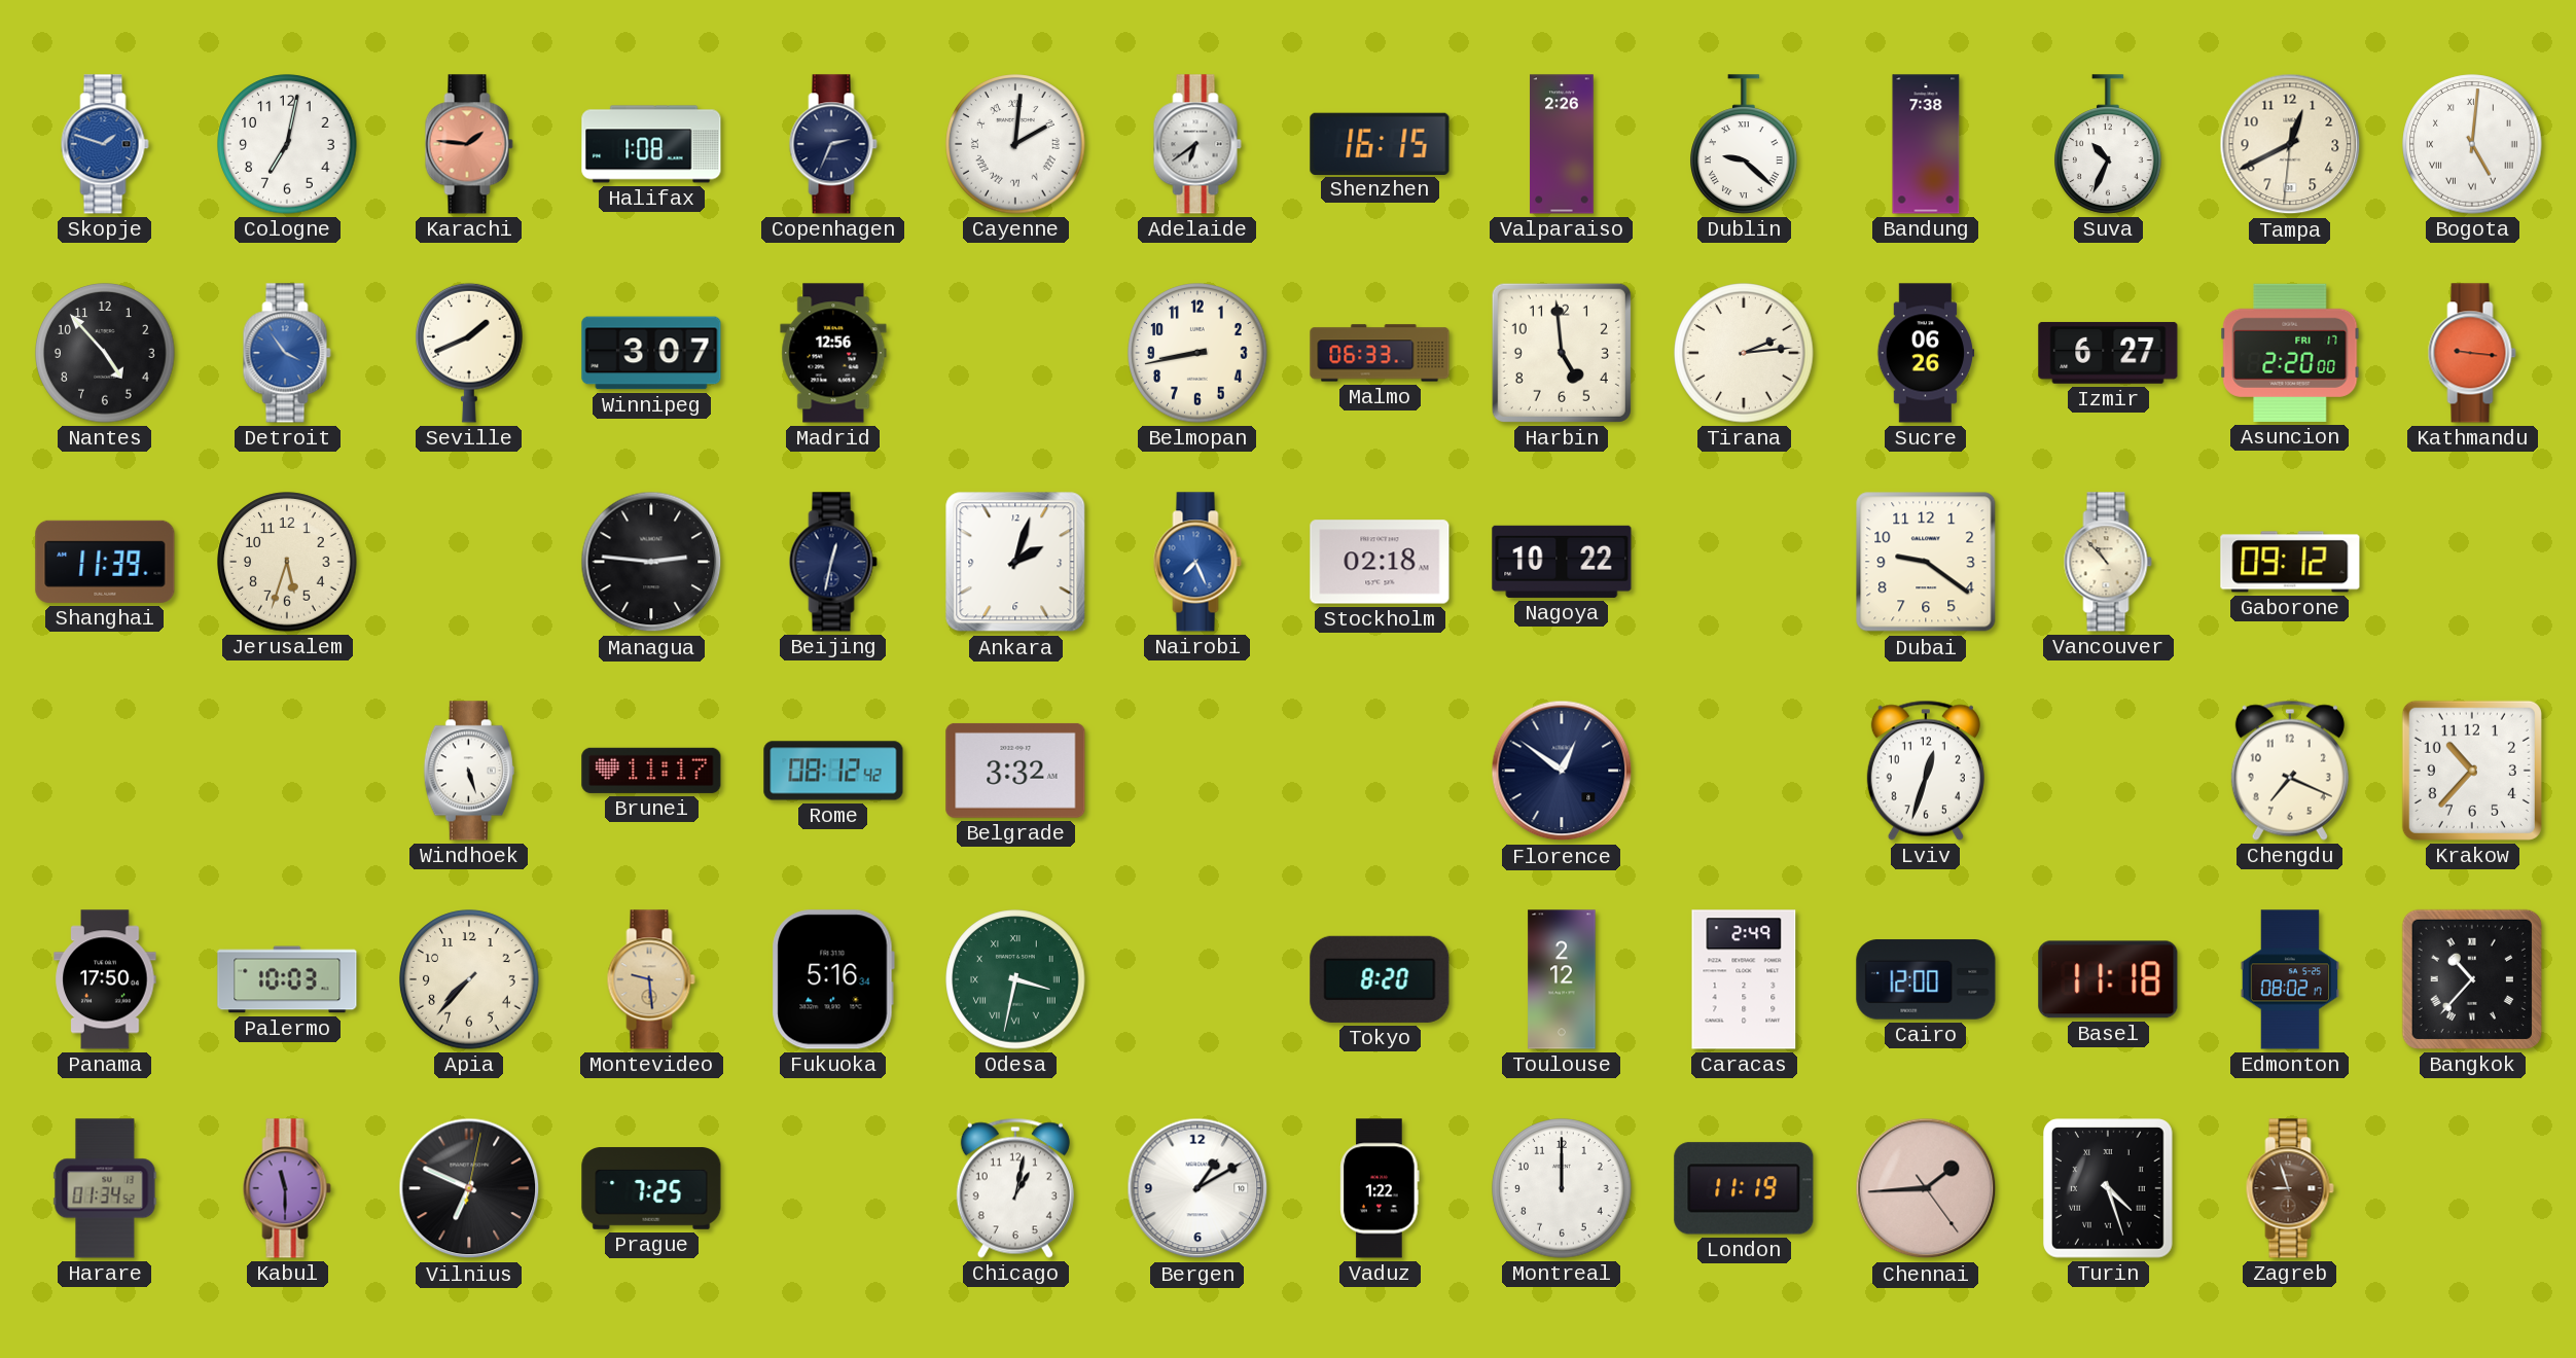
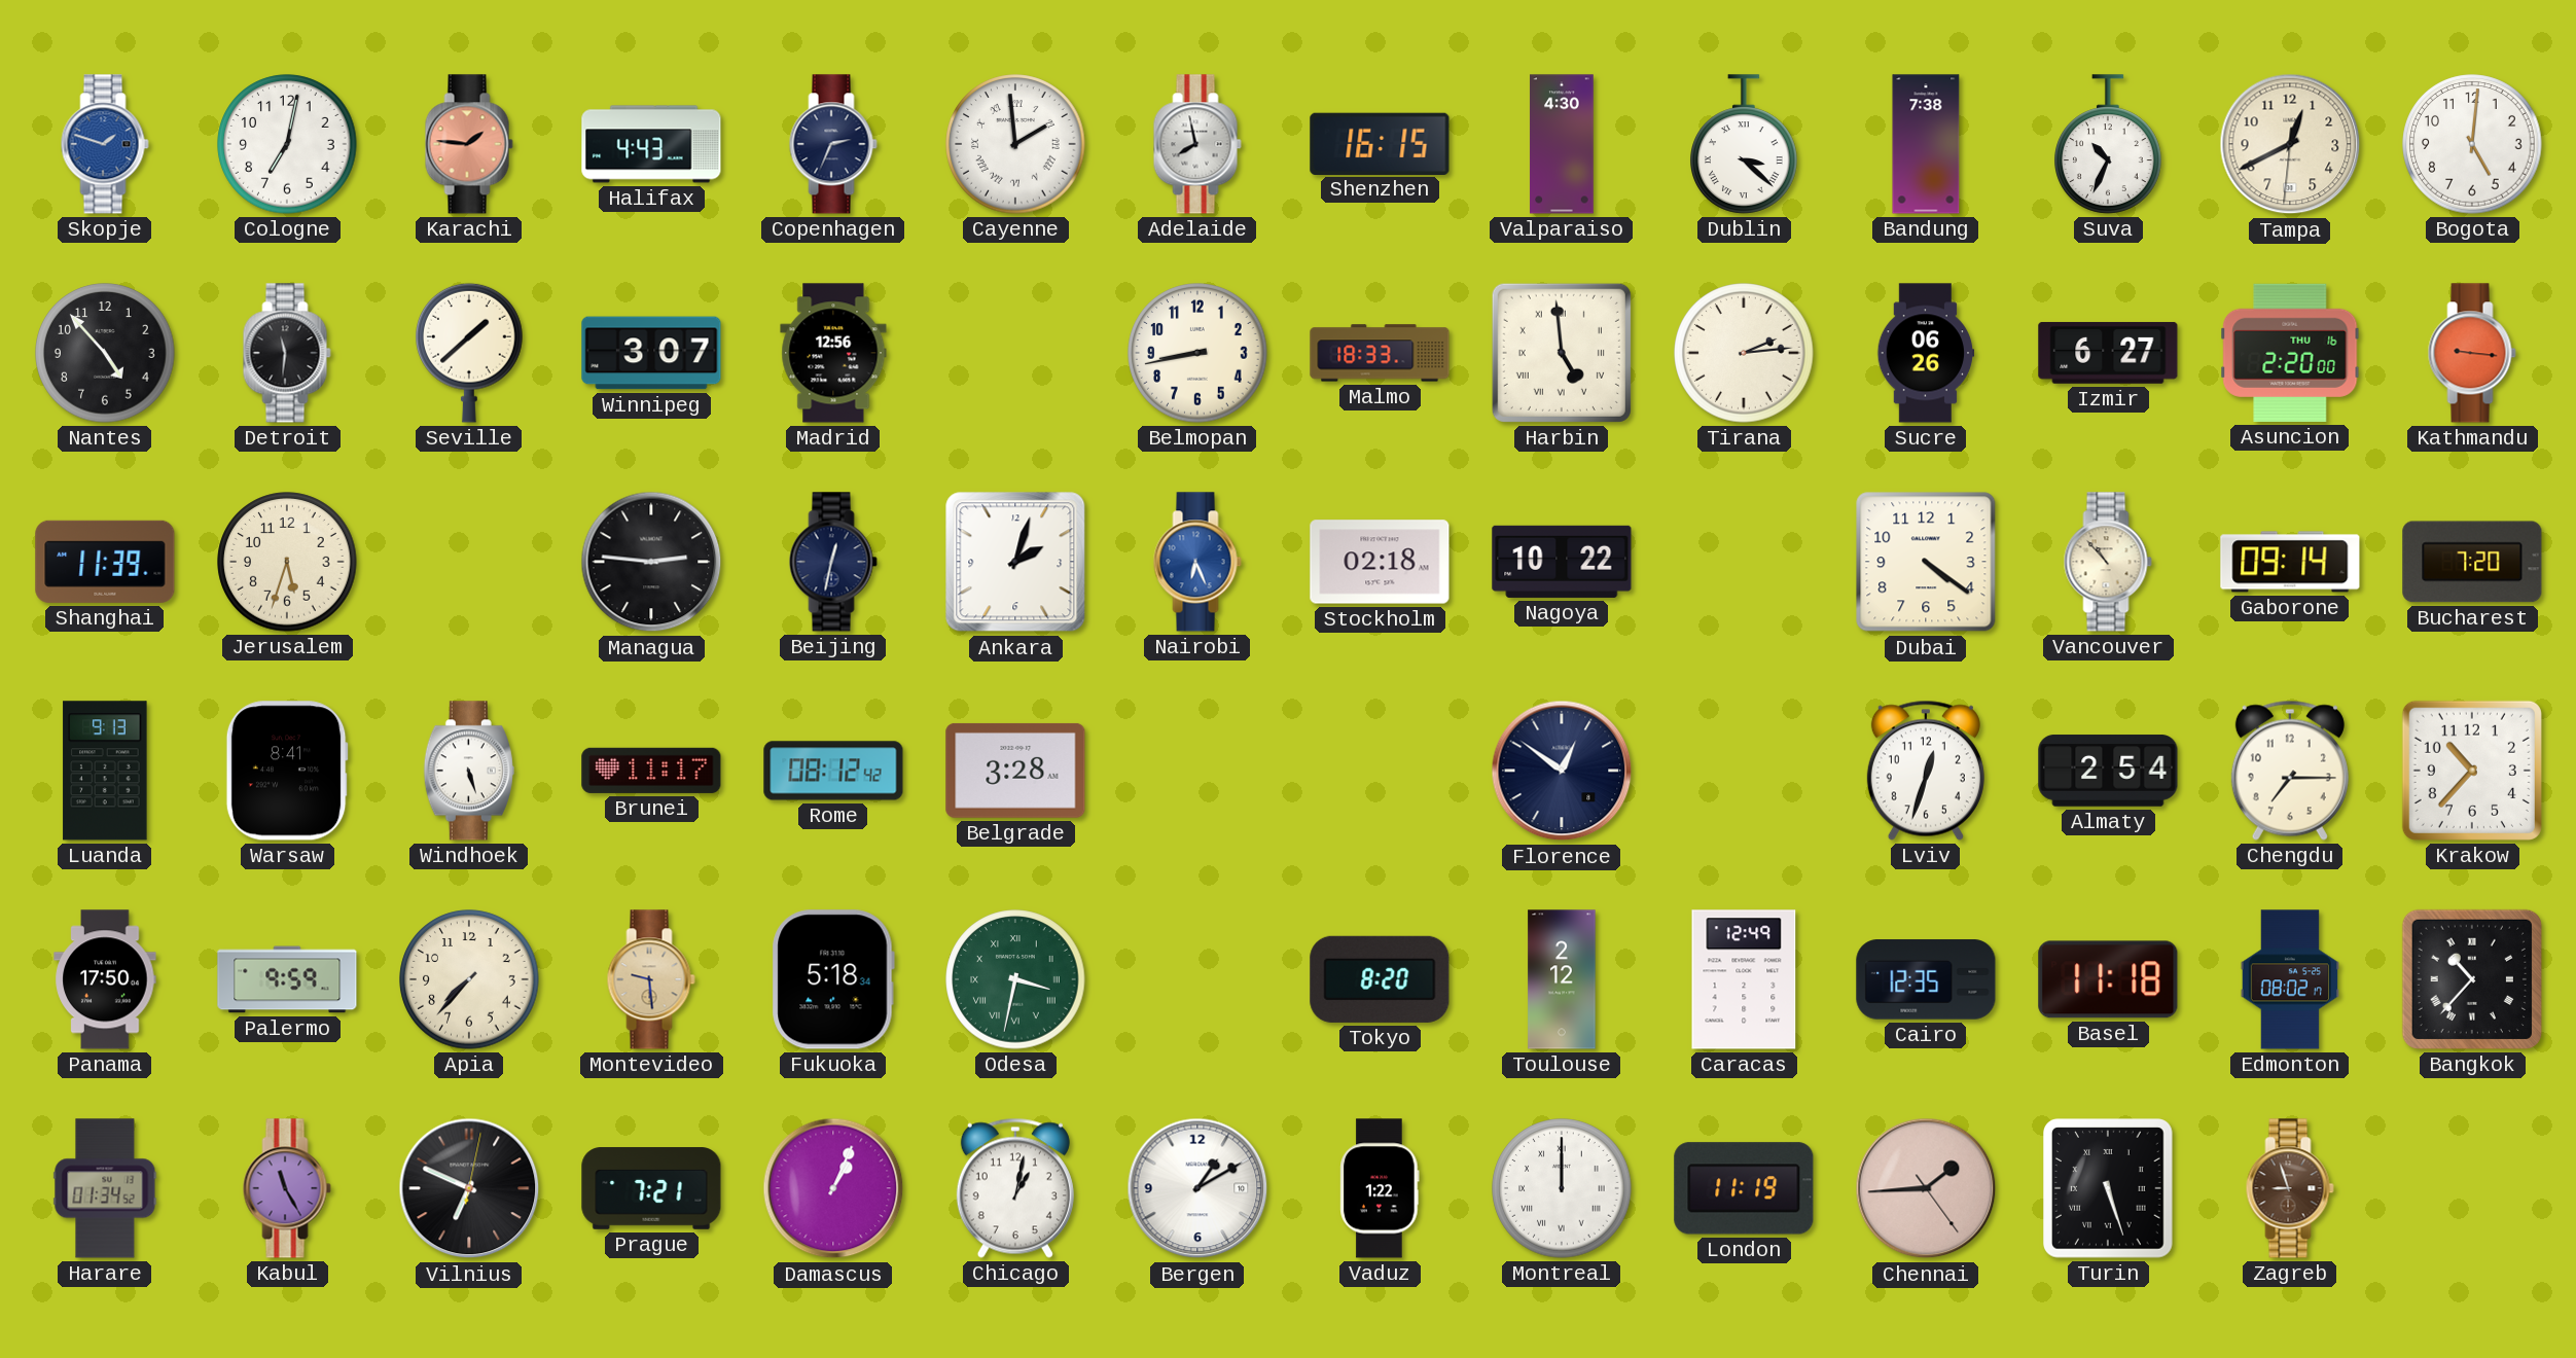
Halifax: 1:08 -> 4:43
Cayenne: 2:01 -> 1:59
Adelaide: 6:39 -> 7:58
Valparaiso: 2:26 -> 4:30
Dublin: 9:22 -> 3:22
Bogota numerals: Roman -> Arabic
Detroit: 3:54 -> 11:31
Detroit dial: blue -> black
Seville: 1:41 -> 1:38
Malmo: 06:33 -> 18:33
Harbin numerals: Arabic -> Roman
Asuncion date: FRI 17 -> THU 16
Nairobi: 7:26 -> 6:26
Dubai: 9:21 -> 4:21
Gaborone: 09:12 -> 09:14
Bucharest: none -> 7:20
Luanda: none -> 9:13
Warsaw: none -> 8:41
Belgrade: 3:32 -> 3:28
Almaty: none -> 2:54
Chengdu: 7:19 -> 7:15
Palermo: 10:03 -> 9:59
Fukuoka: 5:16 -> 5:18
Caracas: 2:49 -> 12:49
Cairo: 12:00 -> 12:35
Kabul: 11:30 -> 11:25
Prague: 7:25 -> 7:21
Damascus: none -> 1:04
Montreal numerals: Arabic -> Roman
Turin: 4:27 -> 5:27
